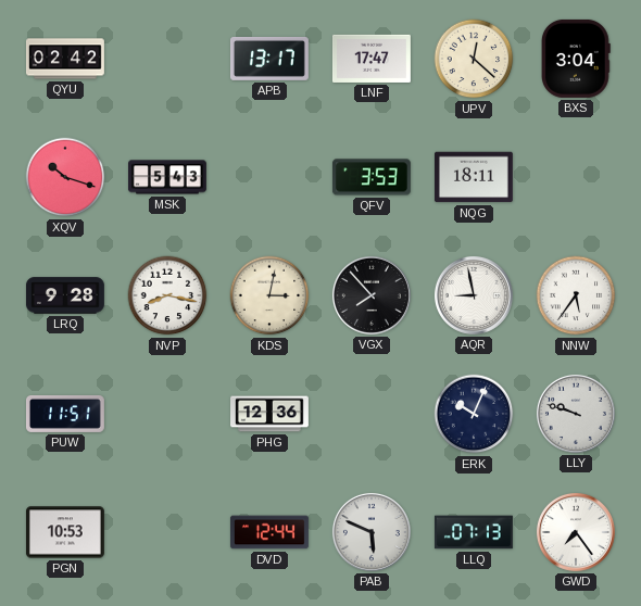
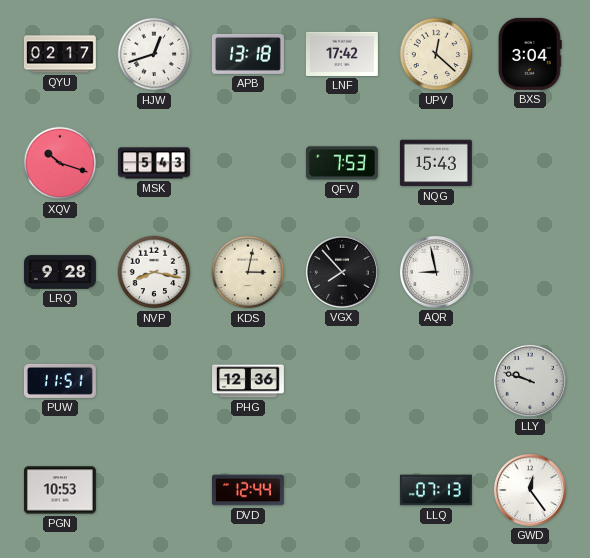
QYU: 02:42 -> 02:17
HJW: none -> 12:42
APB: 13:17 -> 13:18
LNF: 17:47 -> 17:42
QFV: 3:53 -> 7:53
NQG: 18:11 -> 15:43
NNW: 5:36 -> none
ERK: 10:04 -> none
PAB: 5:49 -> none
GWD: 7:24 -> 12:24
